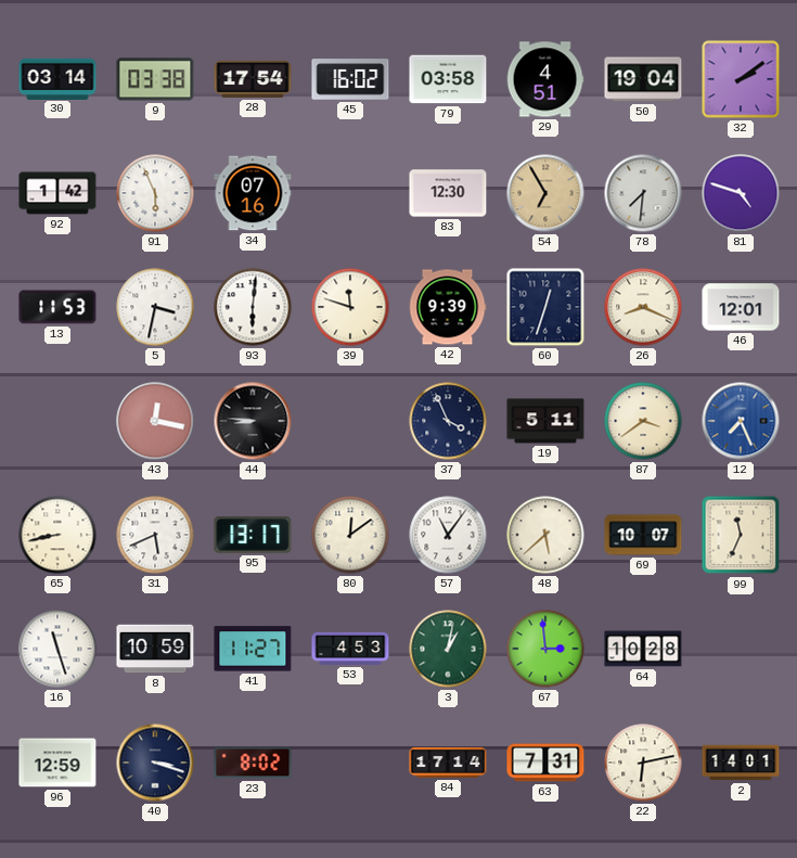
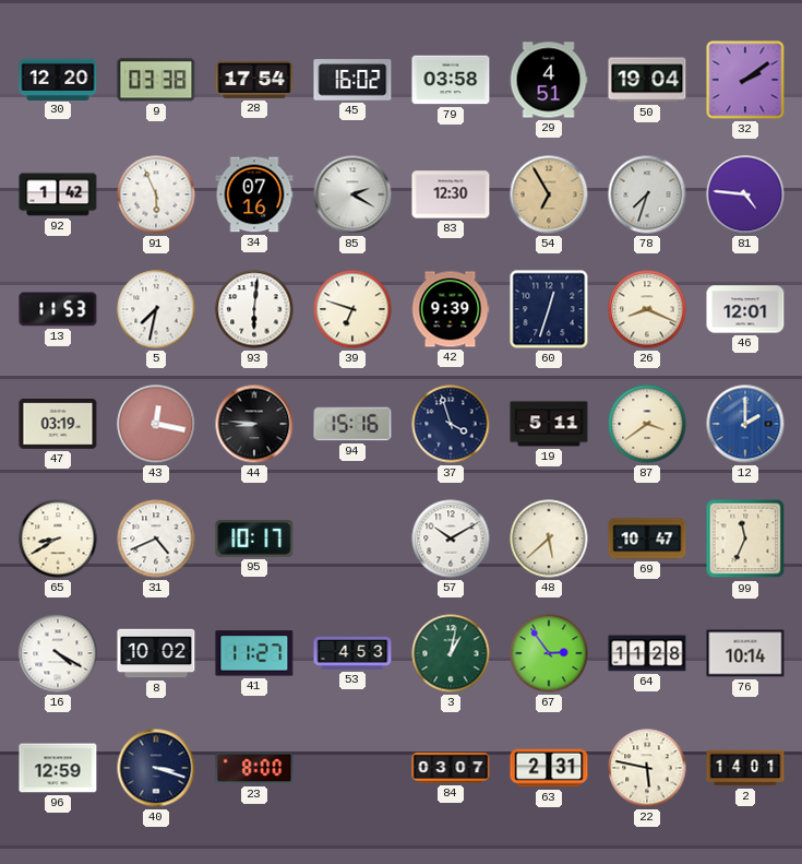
30: 03:14 -> 12:20
85: none -> 2:20
78: 7:31 -> 7:33
81: 4:48 -> 4:46
5: 3:32 -> 7:32
39: 11:48 -> 6:48
47: none -> 03:19
94: none -> 15:16
37: 3:56 -> 3:57
12: 7:26 -> 2:00
65: 8:43 -> 8:40
31: 5:41 -> 4:41
95: 13:17 -> 10:17
80: 12:09 -> none
57: 11:06 -> 10:10
69: 10:07 -> 10:47
16: 11:27 -> 4:20
8: 10:59 -> 10:02
67: 2:59 -> 2:54
64: 10:28 -> 11:28
76: none -> 10:14
23: 8:02 -> 8:00
84: 17:14 -> 03:07
63: 7:31 -> 2:31
22: 6:13 -> 5:47
